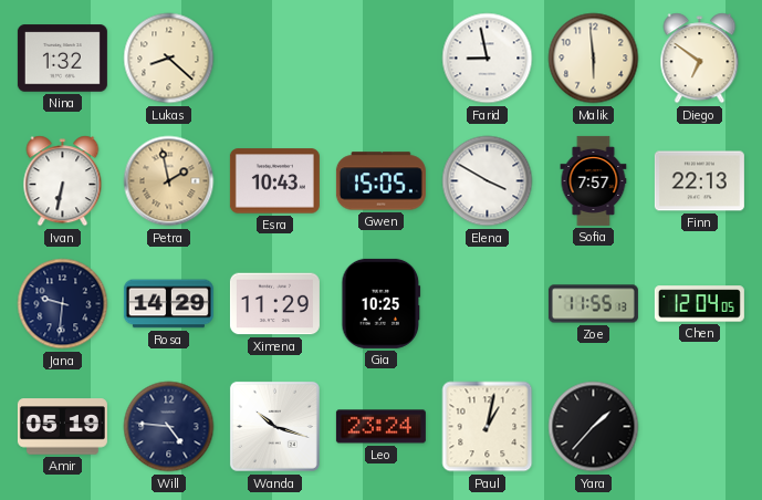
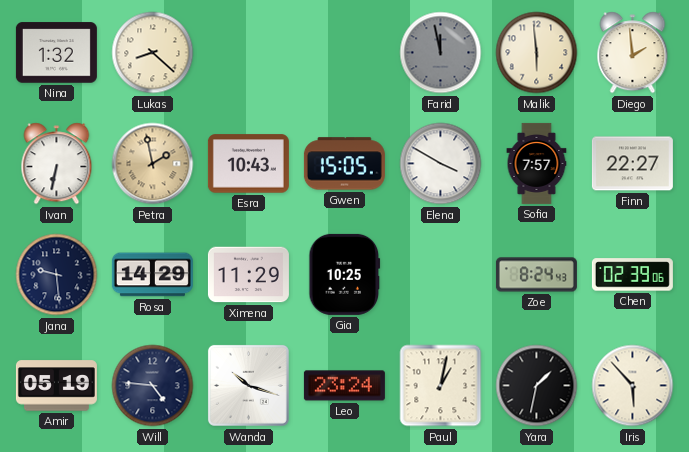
Farid: 8:58 -> 11:58
Farid dial: white -> grey
Diego: 6:51 -> 1:59
Finn: 22:13 -> 22:27
Jana: 9:31 -> 9:29
Zoe: 11:55 -> 8:24
Chen: 12:04 -> 02:39
Yara: 1:37 -> 1:32
Iris: none -> 5:53
